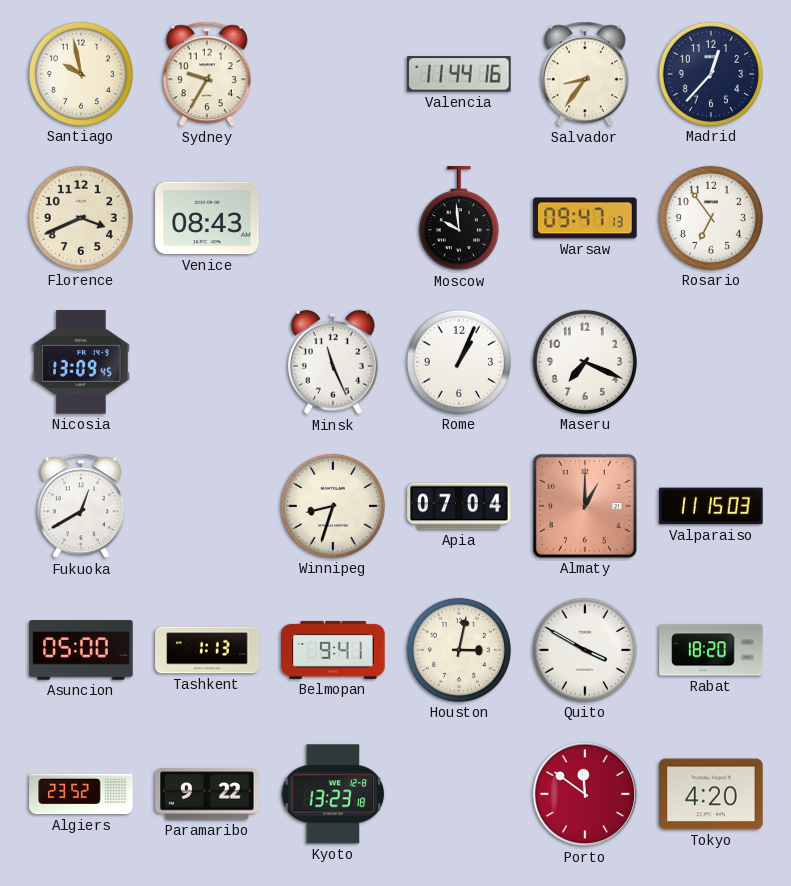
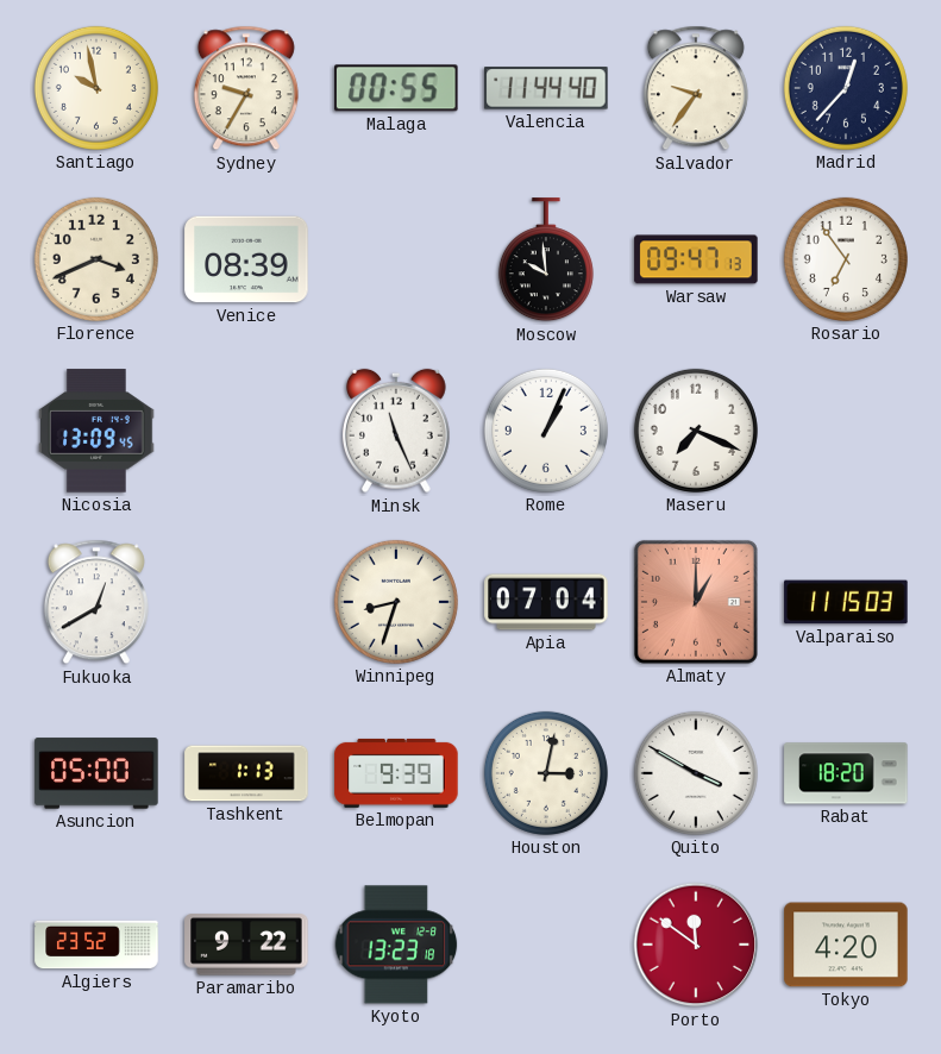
Malaga: none -> 00:55
Valencia: 11:44:16 -> 11:44:40
Salvador: 8:36 -> 9:36
Venice: 08:43 -> 08:39
Belmopan: 9:41 -> 9:39
